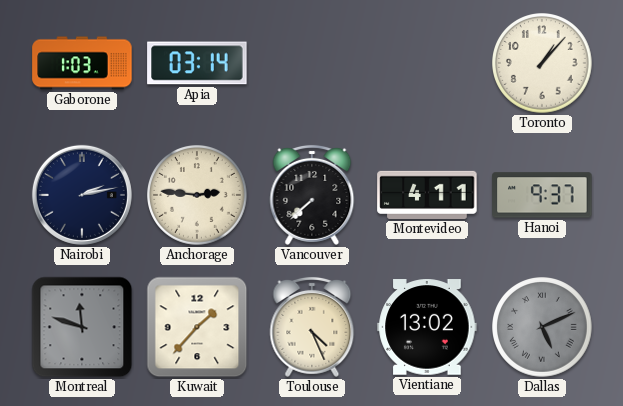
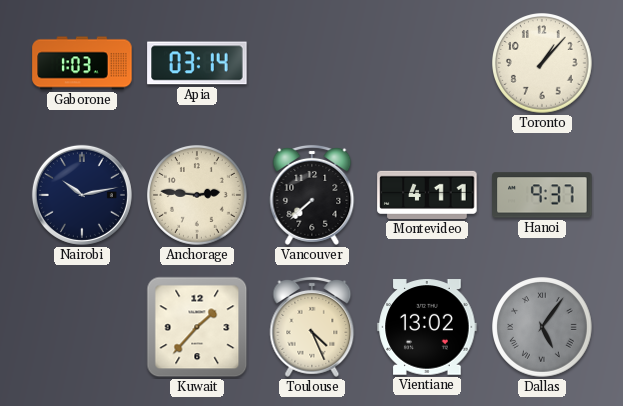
Nairobi: 2:13 -> 10:13
Montreal: 11:48 -> none
Dallas: 5:11 -> 5:06
